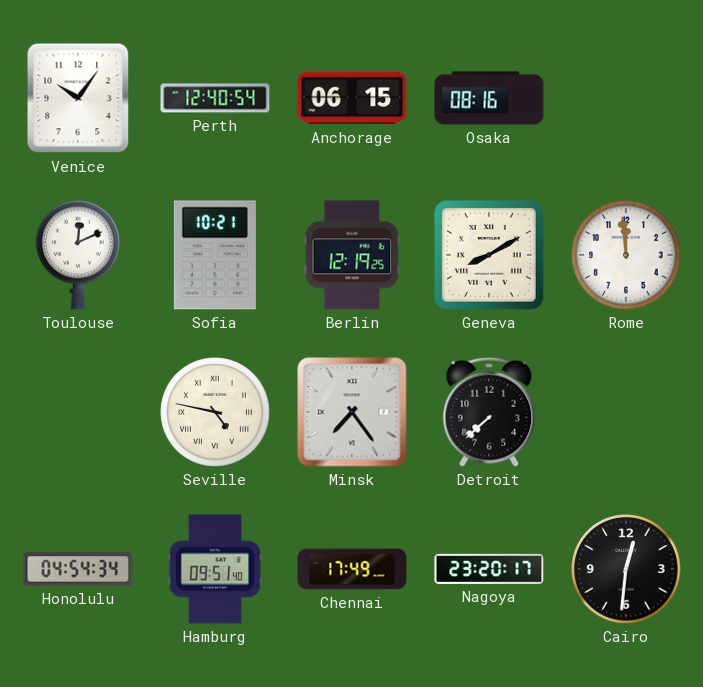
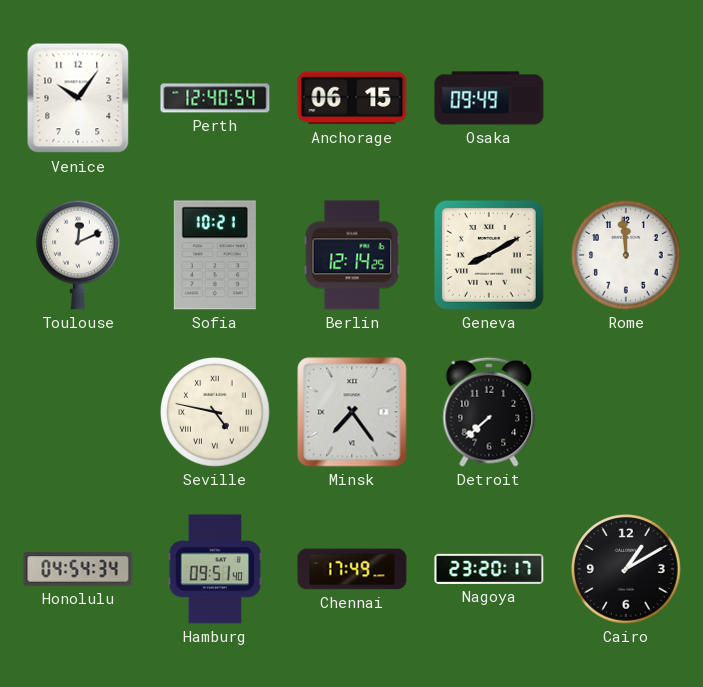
Osaka: 08:16 -> 09:49
Berlin: 12:19 -> 12:14
Cairo: 12:31 -> 1:10
